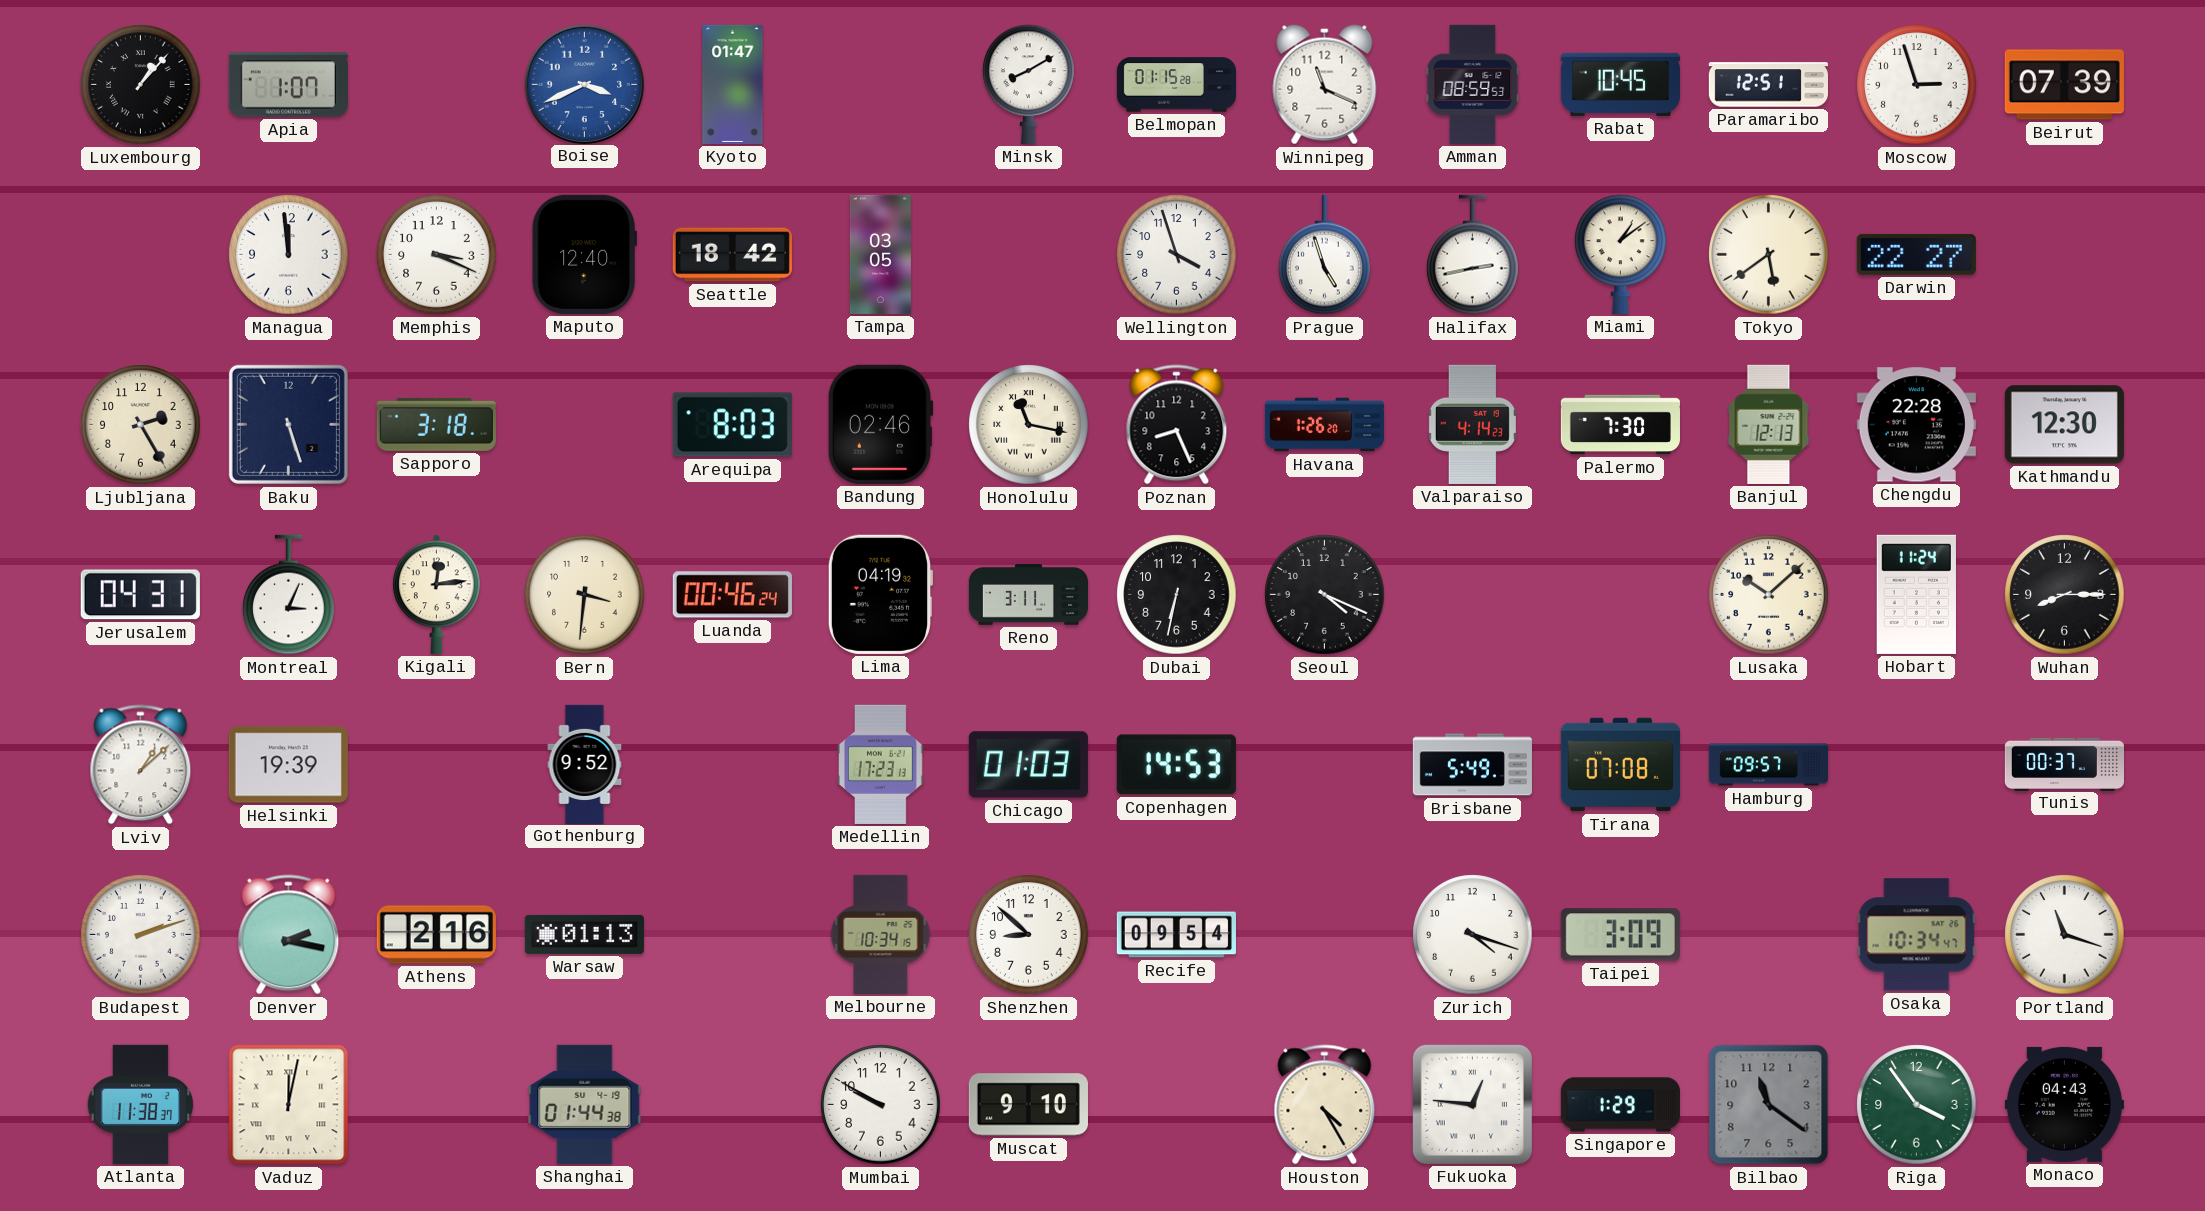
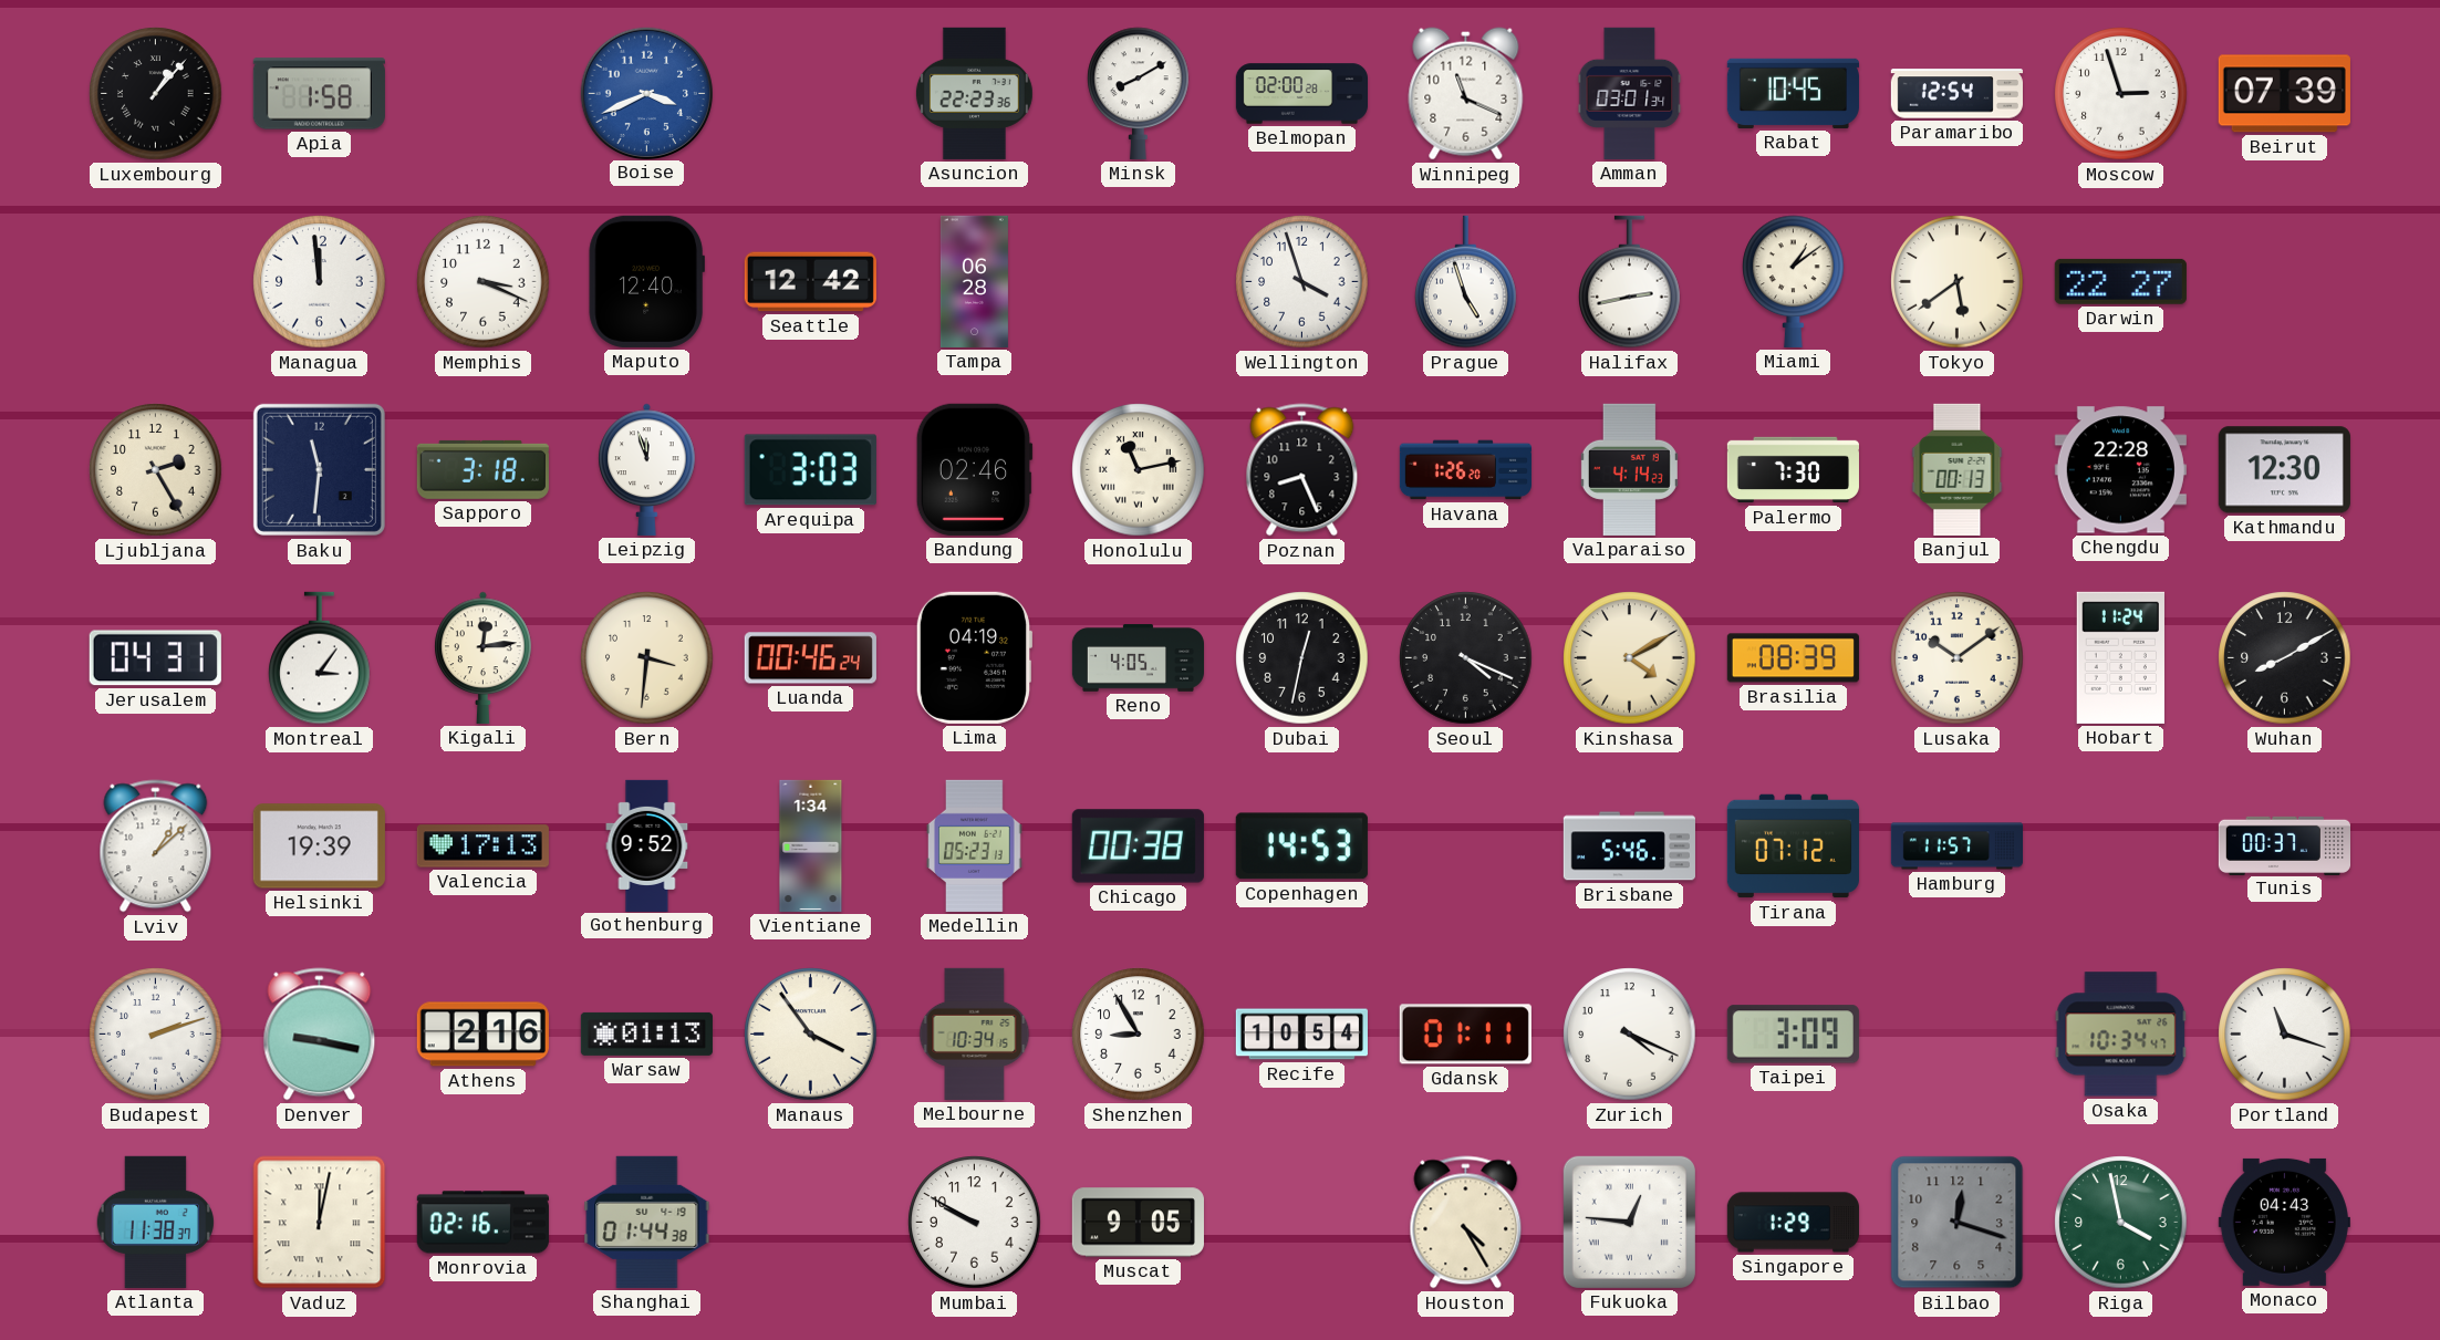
Apia: 1:07 -> 1:58
Kyoto: 01:47 -> none
Asuncion: none -> 22:23
Belmopan: 01:15 -> 02:00
Amman: 08:59 -> 03:01
Paramaribo: 12:51 -> 12:54
Seattle: 18:42 -> 12:42
Tampa: 03:05 -> 06:28
Baku: 5:27 -> 11:31
Leipzig: none -> 11:57
Arequipa: 8:03 -> 3:03
Honolulu: 11:17 -> 11:13
Banjul: 12:13 -> 00:13
Montreal: 3:04 -> 3:06
Reno: 3:11 -> 4:05
Dubai: 6:32 -> 12:32
Kinshasa: none -> 4:10
Brasilia: none -> 08:39
Lusaka: 10:08 -> 10:09
Wuhan: 8:15 -> 8:10
Valencia: none -> 17:13
Vientiane: none -> 1:34
Medellin: 17:23 -> 05:23
Chicago: 01:03 -> 00:38
Brisbane: 5:49 -> 5:46
Tirana: 07:08 -> 07:12
Hamburg: 09:57 -> 11:57
Denver: 2:17 -> 9:17
Manaus: none -> 3:54
Shenzhen: 8:52 -> 8:55
Recife: 09:54 -> 10:54
Gdansk: none -> 01:11
Zurich: 4:18 -> 4:19
Monrovia: none -> 02:16
Muscat: 9:10 -> 9:05
Bilbao: 11:21 -> 12:18
Riga: 3:54 -> 3:58
